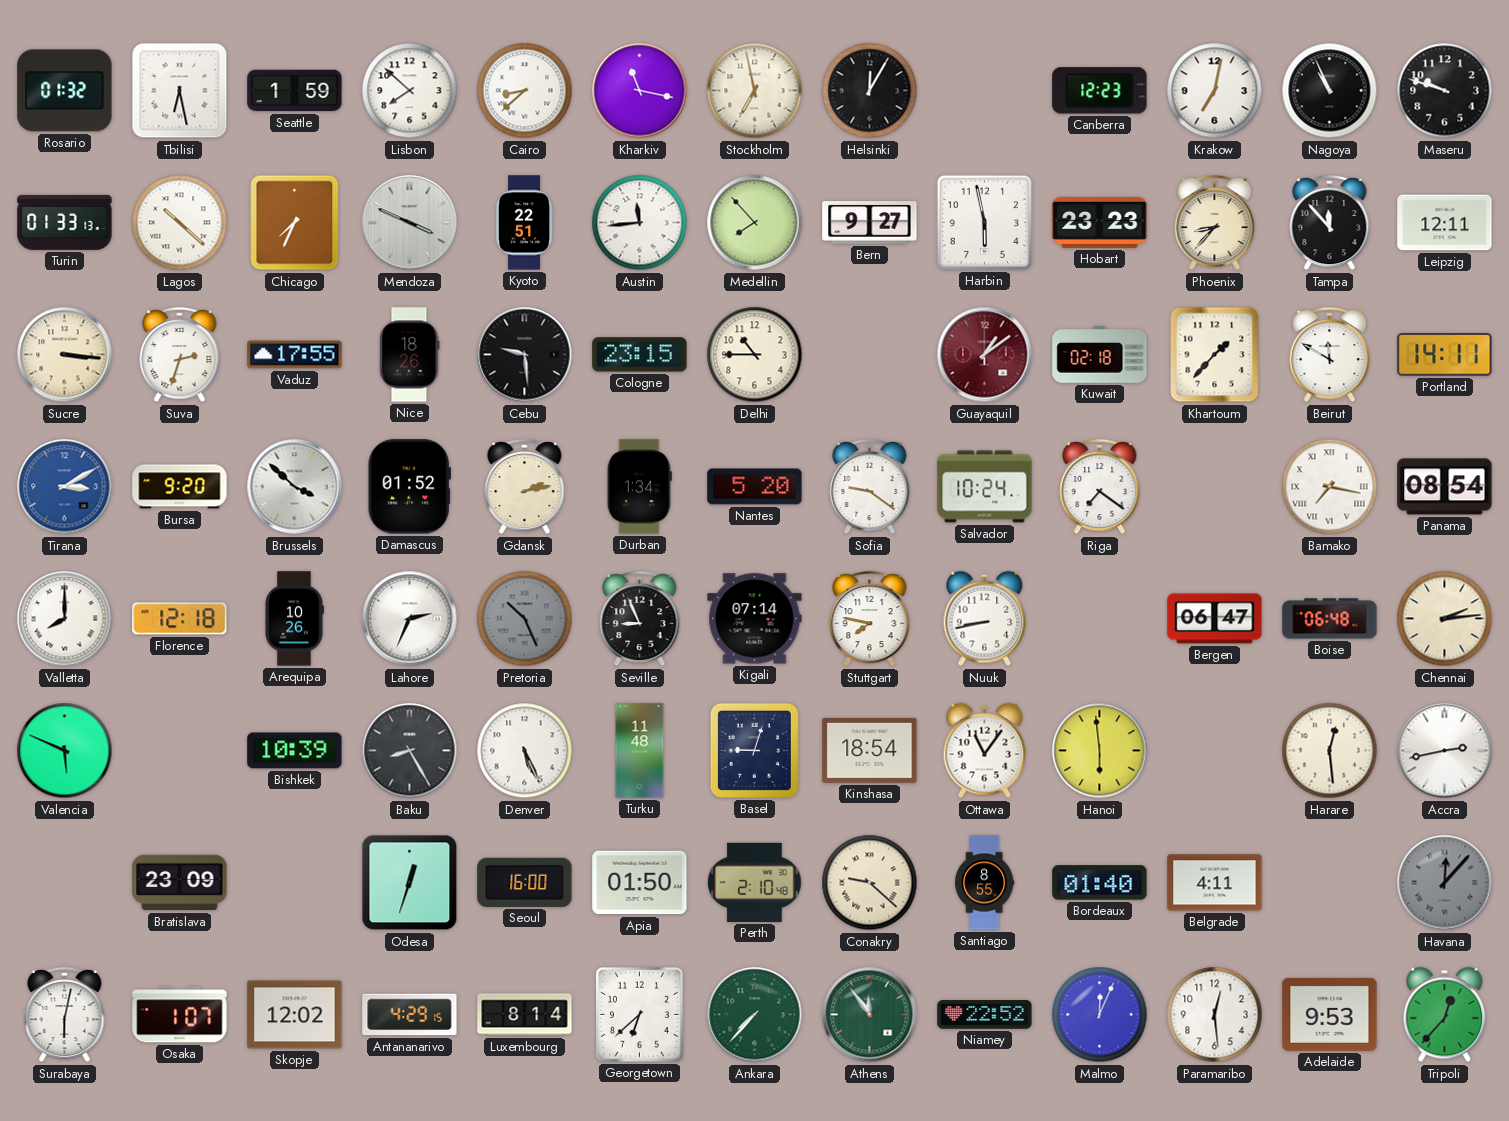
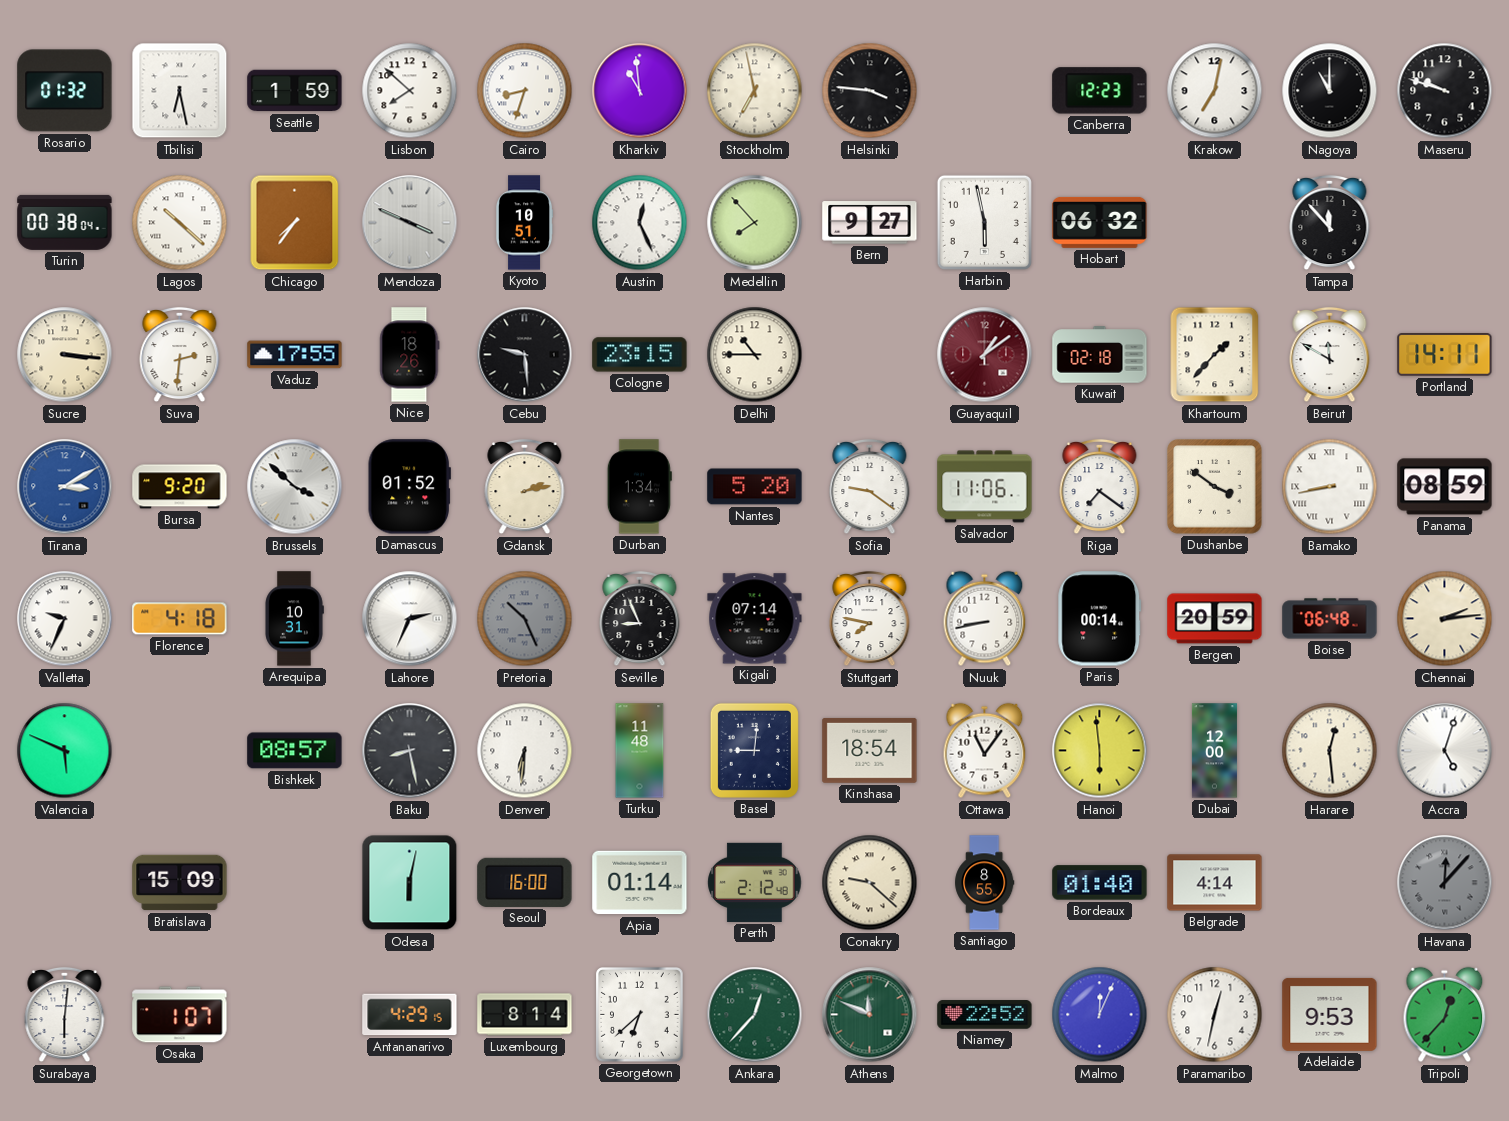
Cairo: 8:38 -> 8:33
Kharkiv: 11:17 -> 10:59
Helsinki: 12:05 -> 3:46
Nagoya: 10:56 -> 11:00
Turin: 01:33 -> 00:38
Chicago: 7:34 -> 7:36
Kyoto: 22:51 -> 10:51
Austin: 11:44 -> 12:26
Hobart: 23:23 -> 06:32
Phoenix: 8:37 -> none
Leipzig: 12:11 -> none
Suva: 2:33 -> 2:31
Salvador: 10:24 -> 11:06
Dushanbe: none -> 3:51
Bamako: 7:17 -> 8:43
Panama: 08:54 -> 08:59
Valletta: 8:00 -> 9:34
Florence: 12:18 -> 4:18
Arequipa: 10:26 -> 10:31
Paris: none -> 00:14
Bergen: 06:47 -> 20:59
Bishkek: 10:39 -> 08:57
Baku: 8:25 -> 8:28
Denver: 5:26 -> 6:31
Basel: 9:03 -> 9:01
Dubai: none -> 12:00
Accra: 2:43 -> 5:03
Bratislava: 23:09 -> 15:09
Odesa: 12:33 -> 6:02
Apia: 01:50 -> 01:14
Perth: 2:10 -> 2:12
Belgrade: 4:11 -> 4:14
Surabaya: 6:02 -> 6:01
Skopje: 12:02 -> none
Ankara: 7:37 -> 12:37
Athens: 11:54 -> 11:49
Paramaribo: 12:29 -> 12:32
